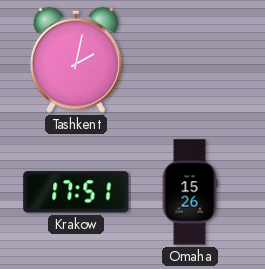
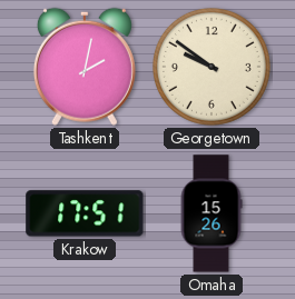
Georgetown: none -> 9:51
